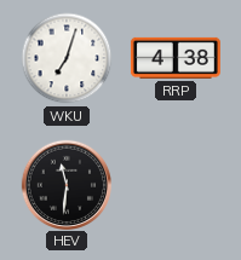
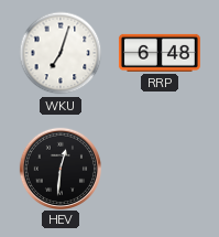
RRP: 4:38 -> 6:48
HEV: 11:31 -> 12:31
